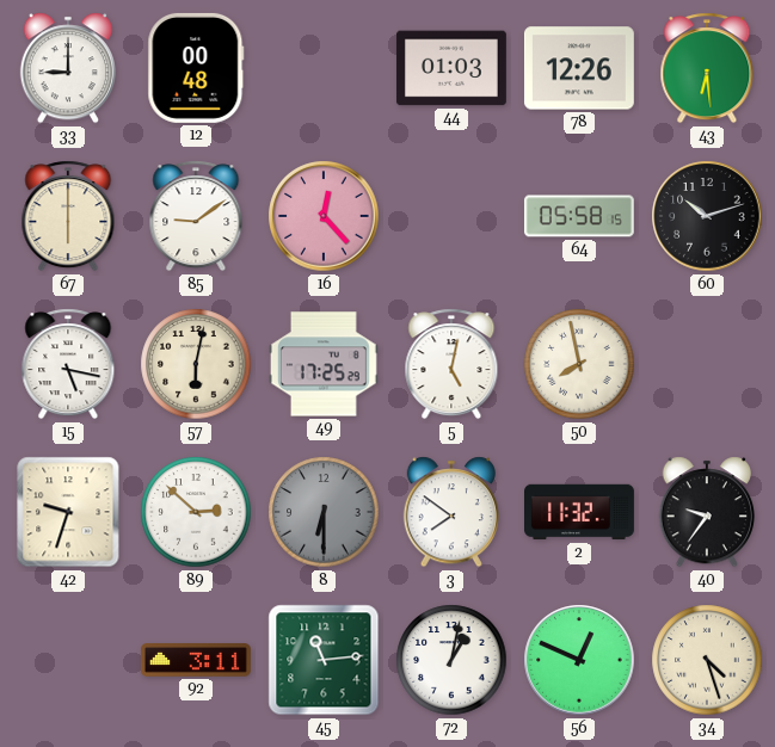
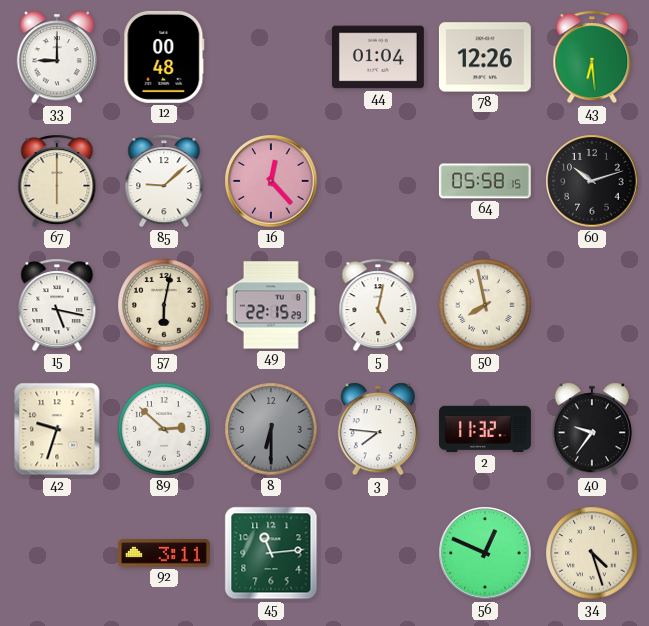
44: 01:03 -> 01:04
85: 9:09 -> 9:08
49: 17:25 -> 22:15
3: 7:51 -> 7:46
72: 1:02 -> none
